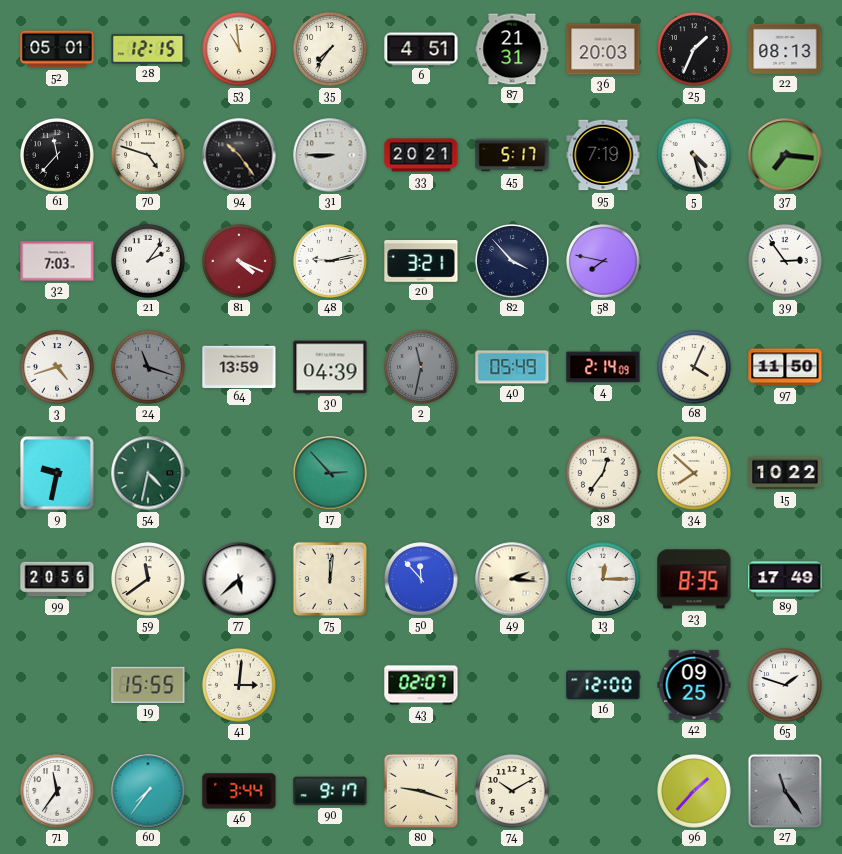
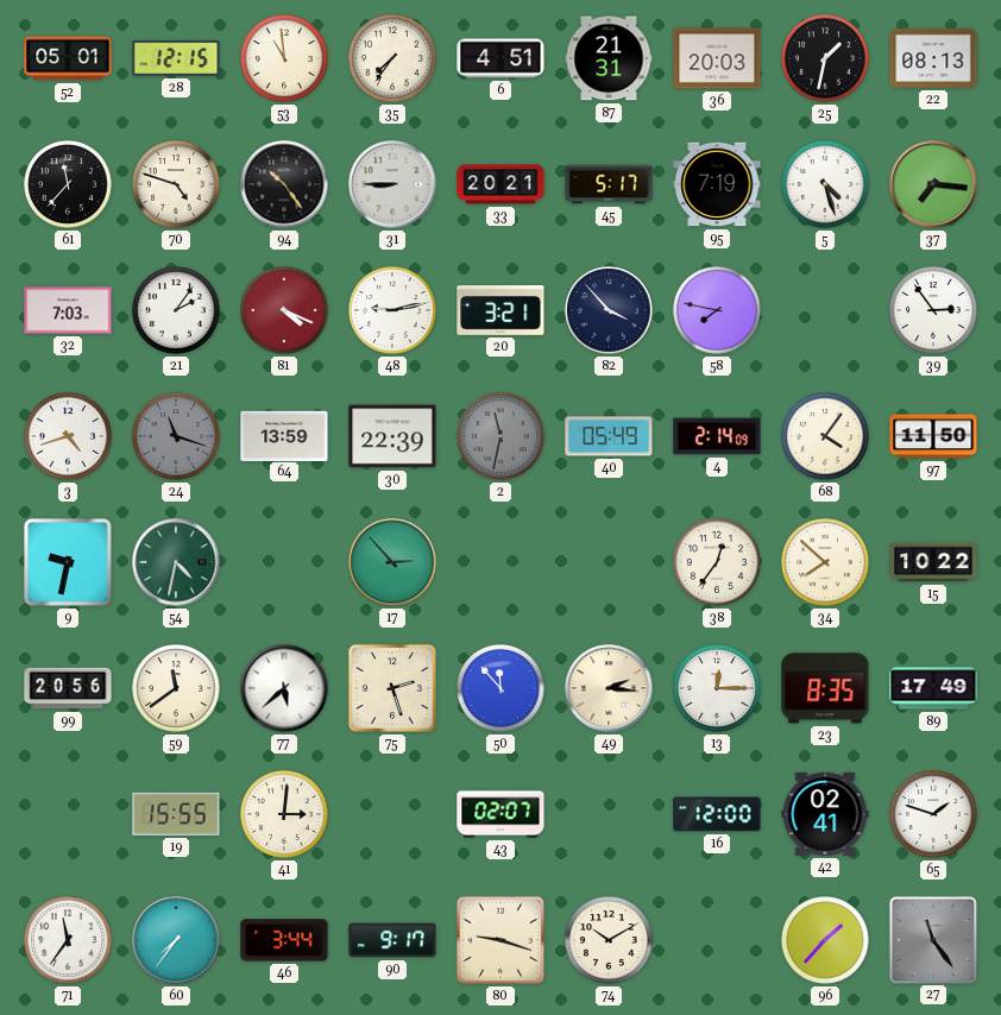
25: 1:34 -> 1:32
30: 04:39 -> 22:39
68: 4:04 -> 4:06
75: 12:01 -> 2:27
42: 09:25 -> 02:41
